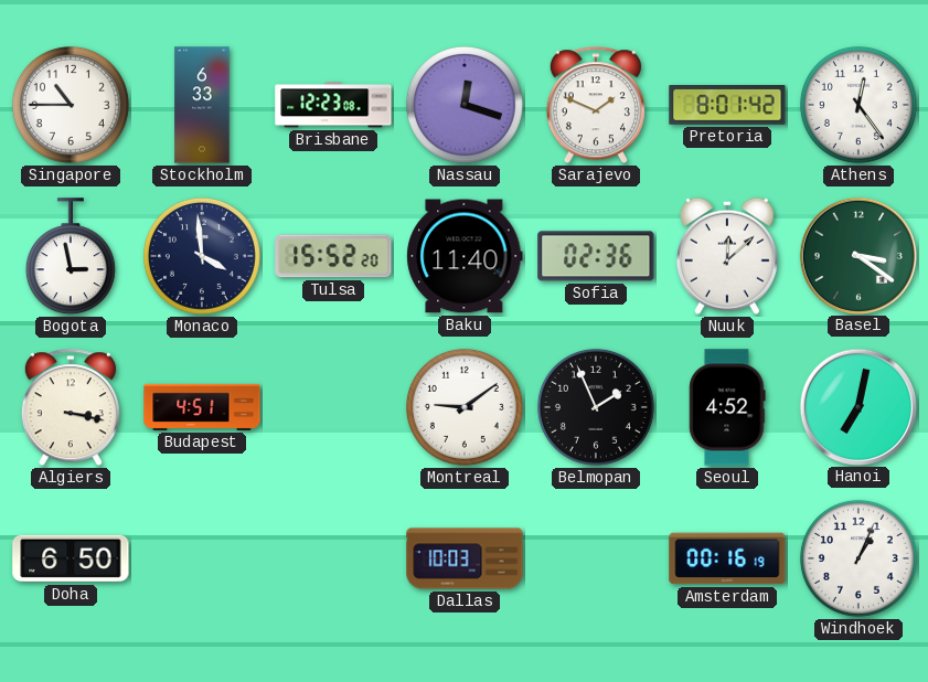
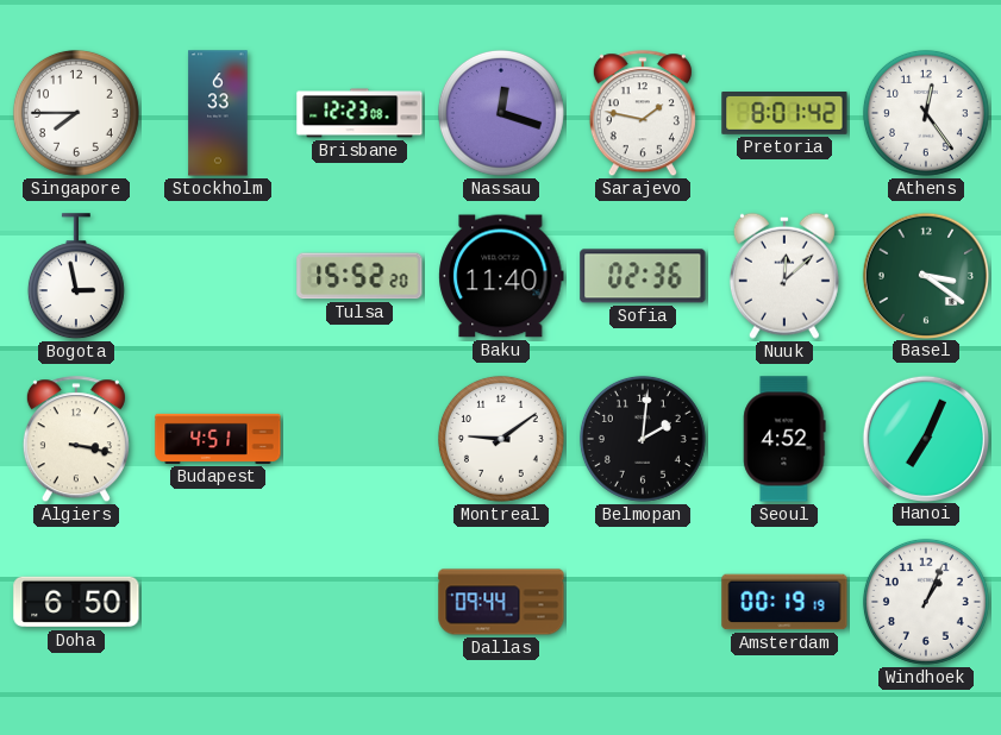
Singapore: 10:45 -> 7:45
Sarajevo: 1:49 -> 1:47
Monaco: 3:59 -> none
Belmopan: 1:56 -> 2:01
Hanoi: 7:02 -> 7:04
Dallas: 10:03 -> 09:44
Amsterdam: 00:16 -> 00:19
